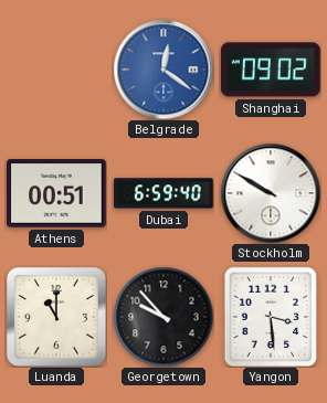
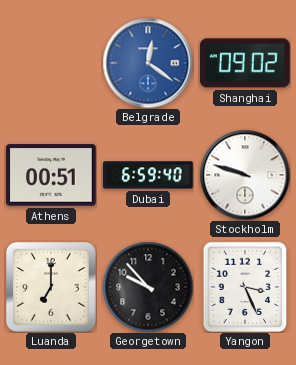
Stockholm: 9:50 -> 9:48
Luanda: 11:00 -> 7:00
Yangon: 3:29 -> 3:26
